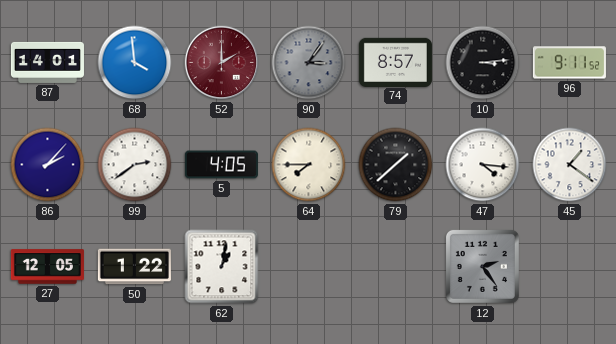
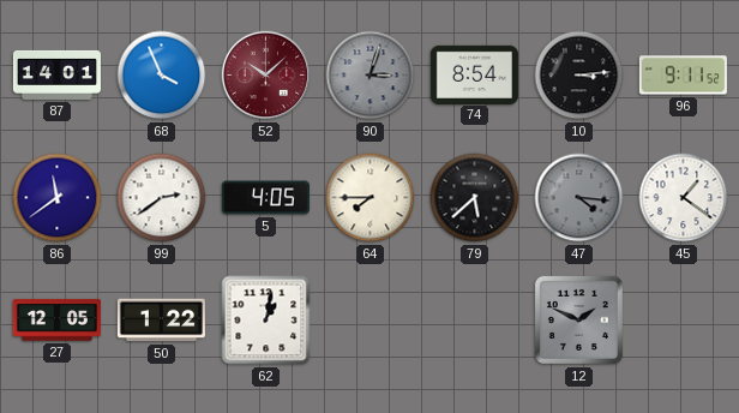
68: 3:59 -> 3:56
52: 2:00 -> 10:08
90: 3:06 -> 3:03
74: 8:57 -> 8:54
86: 2:07 -> 11:39
79: 1:38 -> 5:38
47 dial: white -> grey
12: 2:24 -> 1:49
